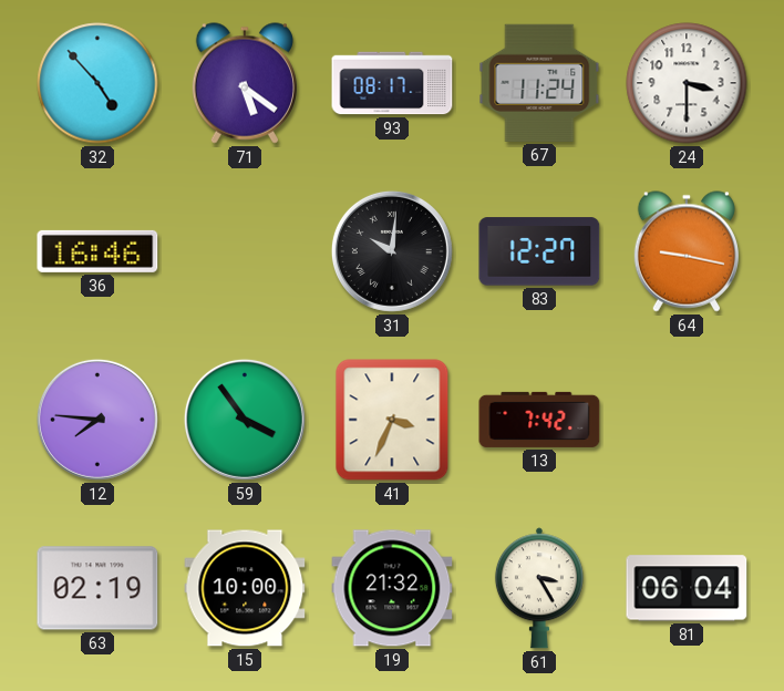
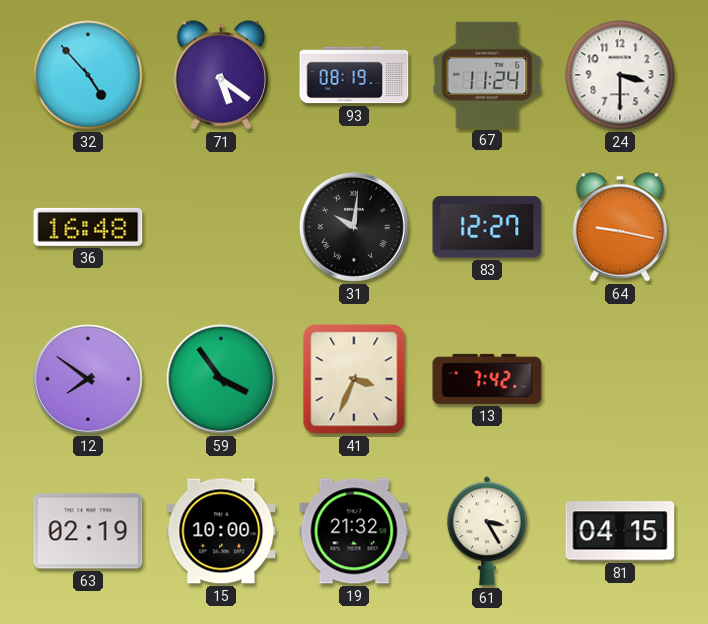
93: 08:17 -> 08:19
36: 16:46 -> 16:48
12: 7:46 -> 7:51
81: 06:04 -> 04:15
